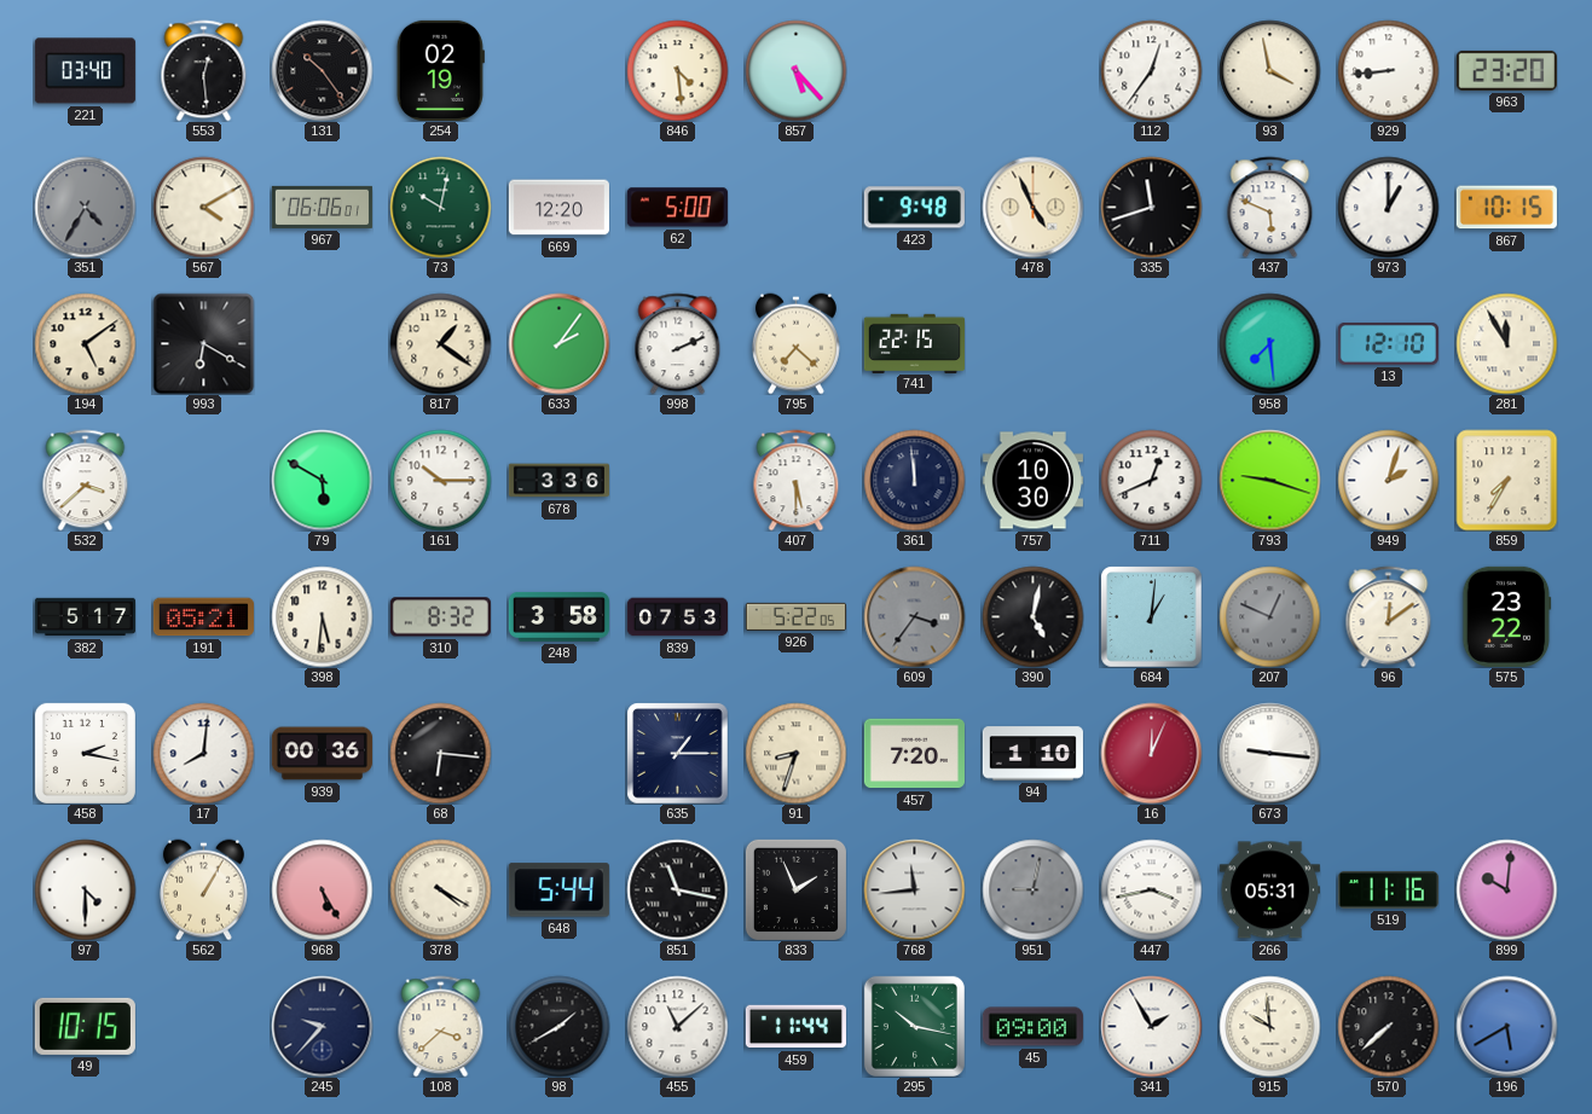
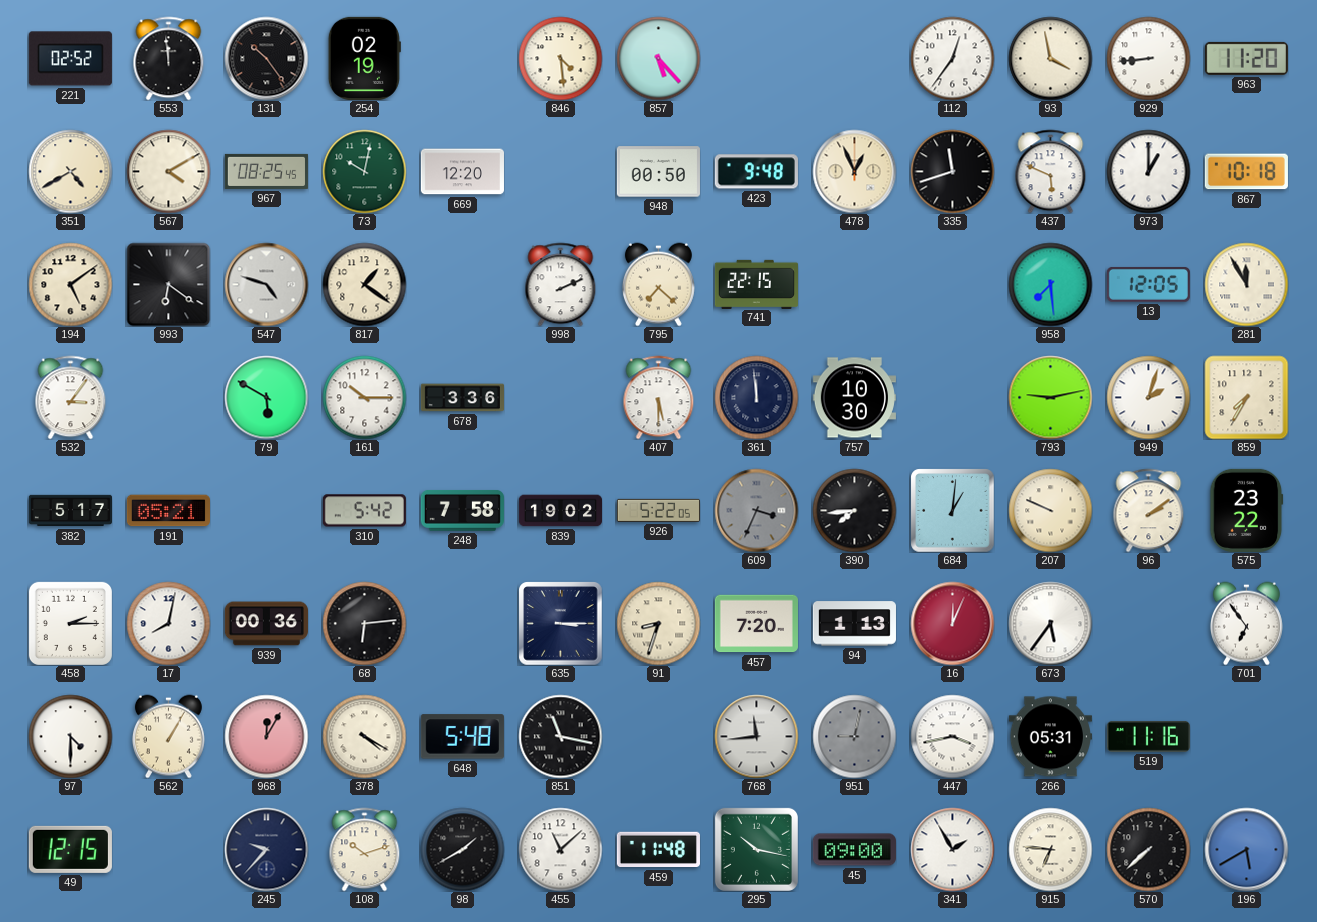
221: 03:40 -> 02:52
553: 12:29 -> 11:59
963: 23:20 -> 11:20
351: 4:35 -> 4:40
351 dial: grey -> cream
967: 06:06 -> 08:25
62: 5:00 -> none
948: none -> 00:50
478: 4:56 -> 12:56
867: 10:15 -> 10:18
993: 6:20 -> 6:21
547: none -> 4:48
633: 2:06 -> none
13: 12:10 -> 12:05
532: 3:38 -> 3:06
711: 12:41 -> none
793: 9:18 -> 9:13
398: 5:31 -> none
310: 8:32 -> 5:42
248: 3:58 -> 7:58
839: 07:53 -> 19:02
609: 3:36 -> 3:34
390: 5:02 -> 7:44
207: 12:49 -> 9:49
207 dial: grey -> cream
96: 12:09 -> 2:09
458: 2:17 -> 2:15
17: 8:01 -> 8:02
68: 6:16 -> 6:14
635: 1:15 -> 3:15
94: 1:10 -> 1:13
673: 9:16 -> 5:36
701: none -> 6:54
968: 5:25 -> 12:05
648: 5:44 -> 5:48
833: 1:56 -> none
899: 10:01 -> none
49: 10:15 -> 12:15
108: 3:38 -> 10:12
459: 11:44 -> 11:48
915: 9:59 -> 6:46
